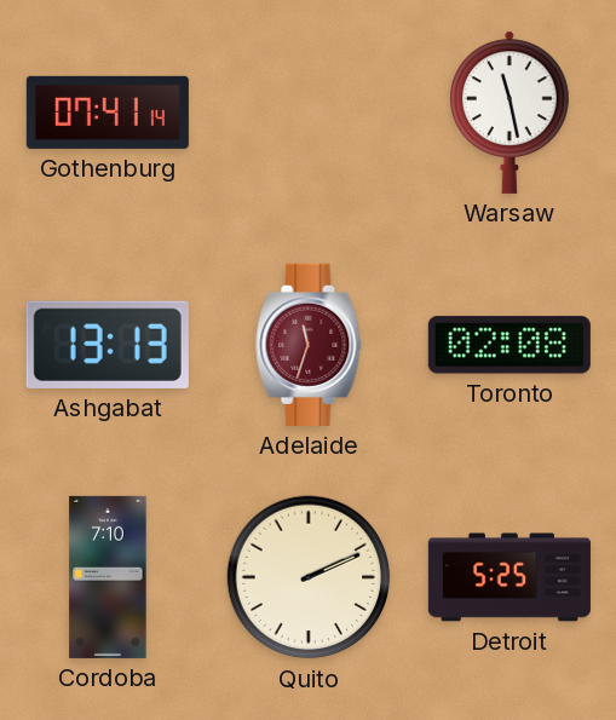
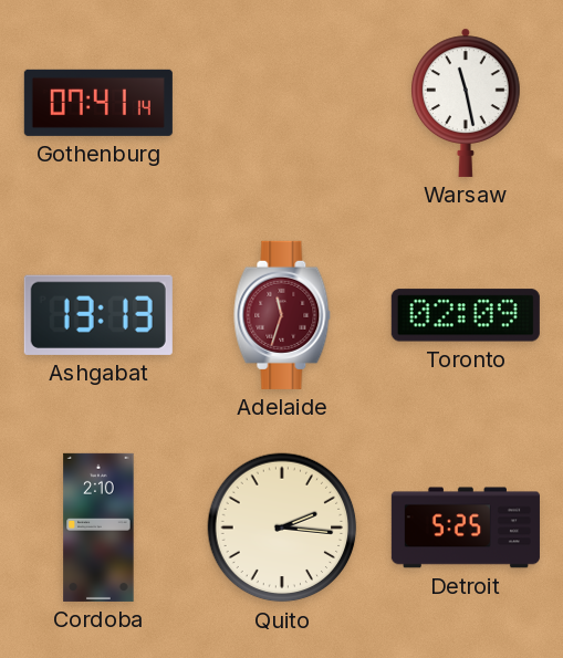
Toronto: 02:08 -> 02:09
Cordoba: 7:10 -> 2:10
Quito: 2:11 -> 2:16
